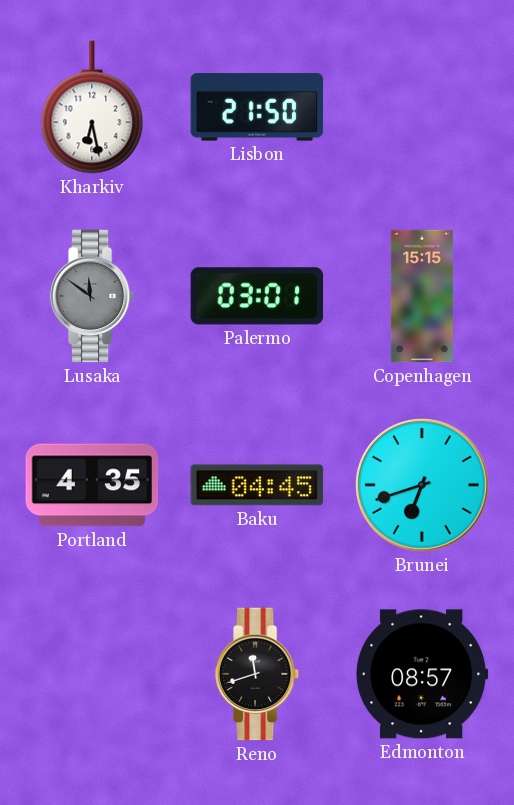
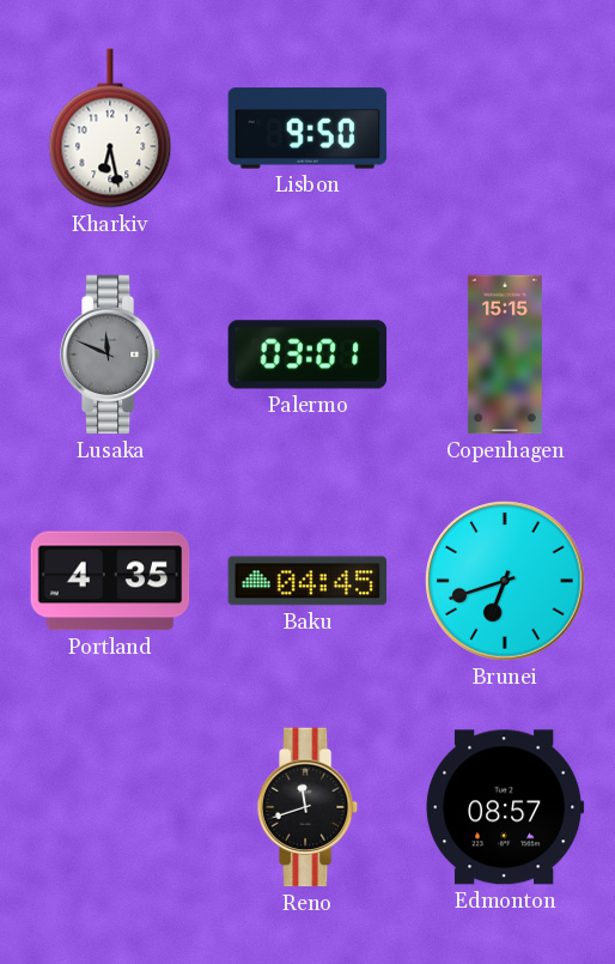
Lisbon: 21:50 -> 9:50
Lusaka: 11:51 -> 11:49
